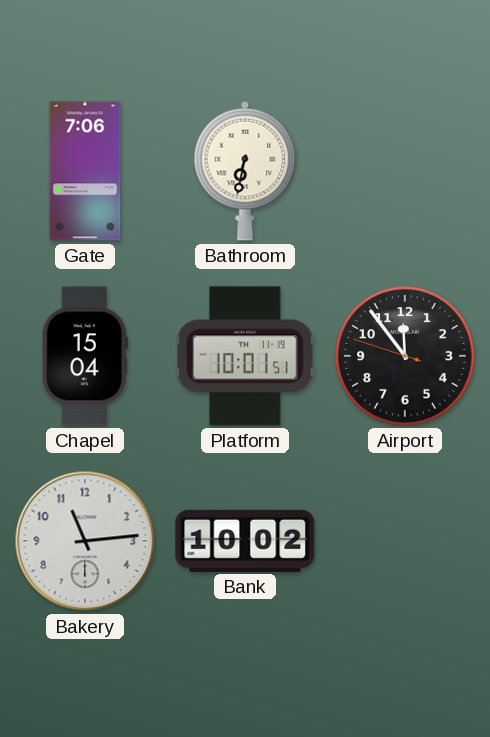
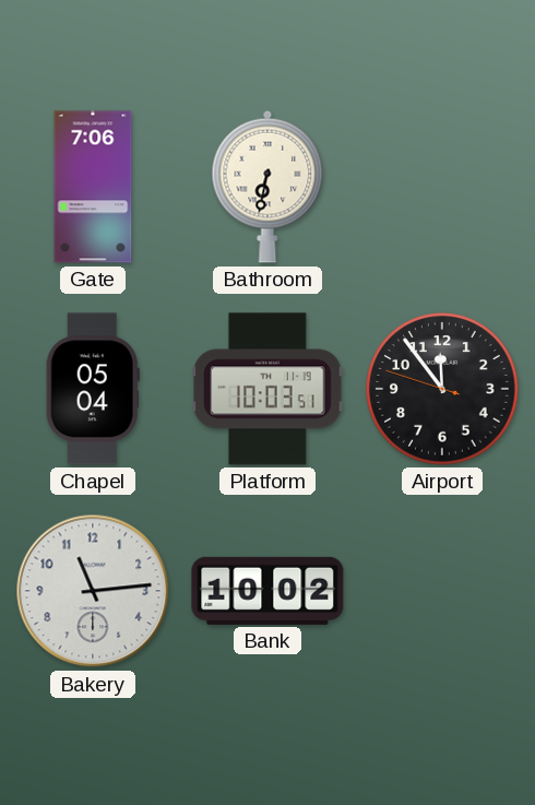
Chapel: 15:04 -> 05:04
Platform: 10:01 -> 10:03
